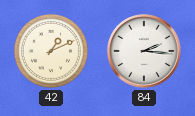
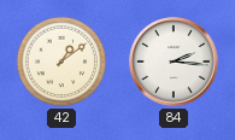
42: 1:11 -> 1:09
